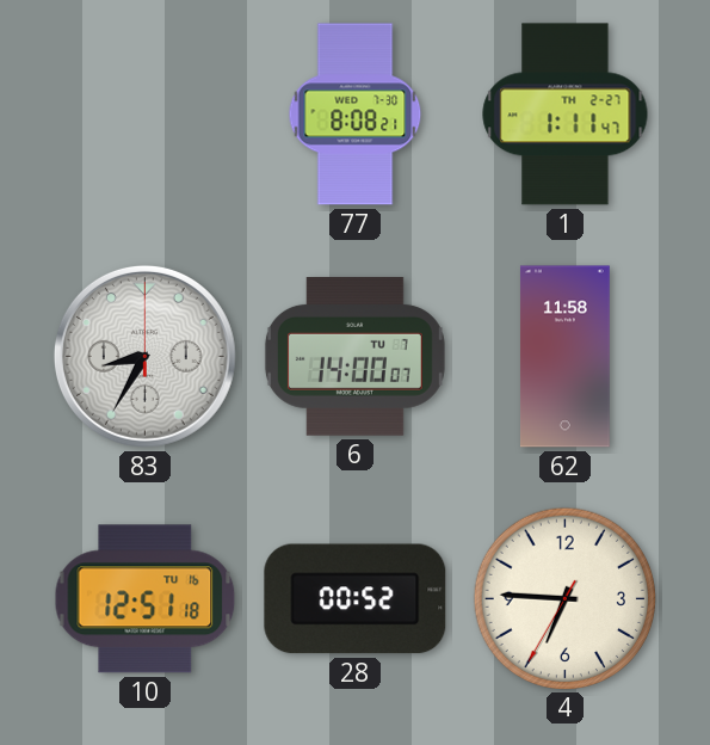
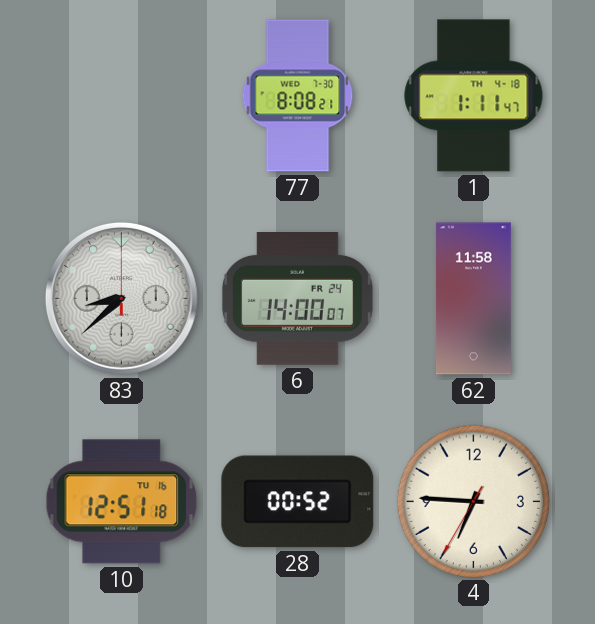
1 date: TH 2-27 -> TH 4-18
83: 8:35 -> 8:38
6 date: TU 7 -> FR 24
